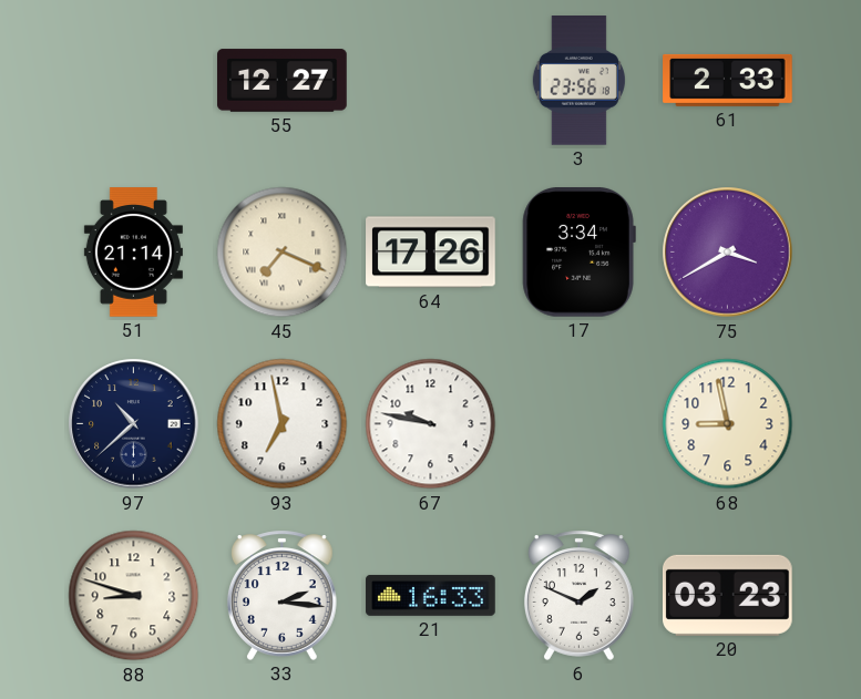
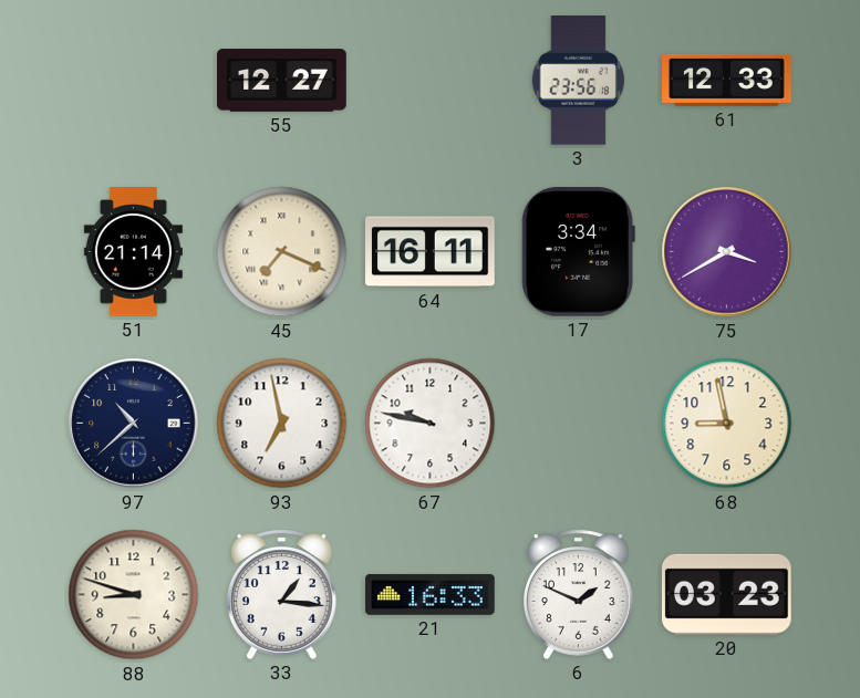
61: 2:33 -> 12:33
64: 17:26 -> 16:11
33: 2:16 -> 1:16
